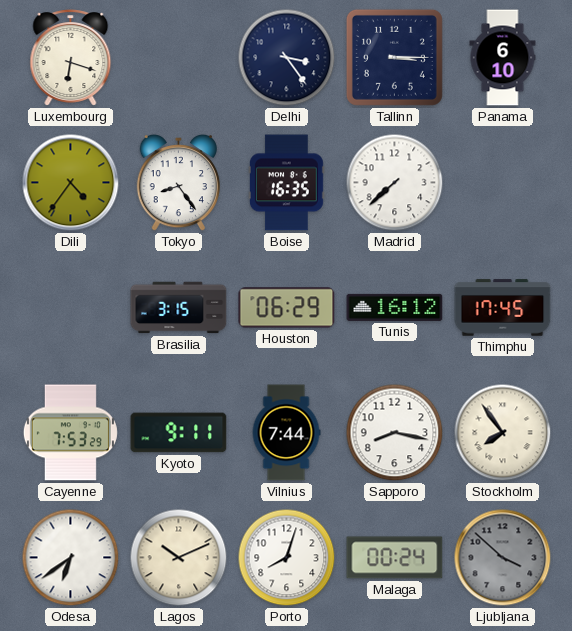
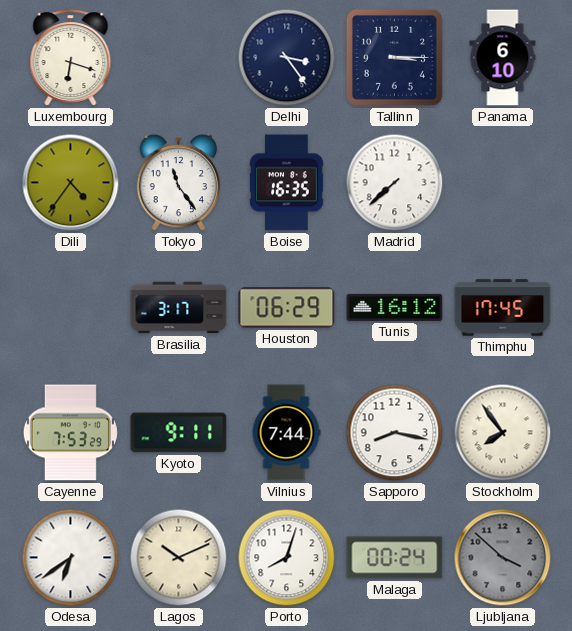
Tokyo: 8:24 -> 11:24
Brasilia: 3:15 -> 3:17
